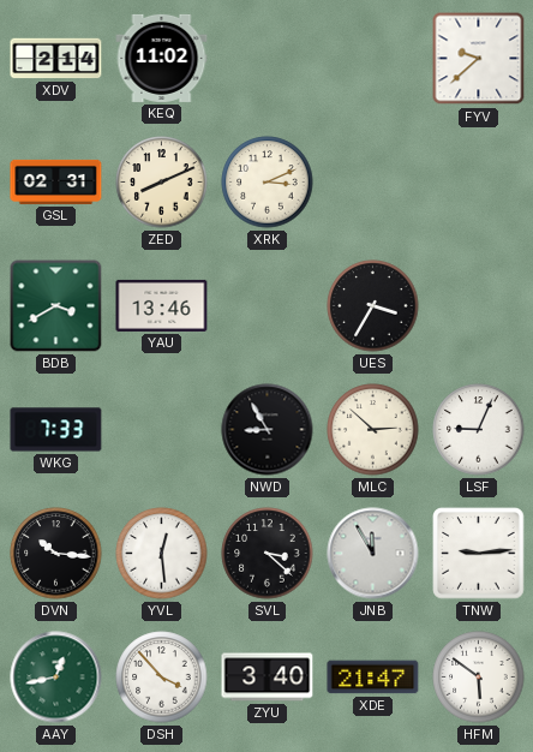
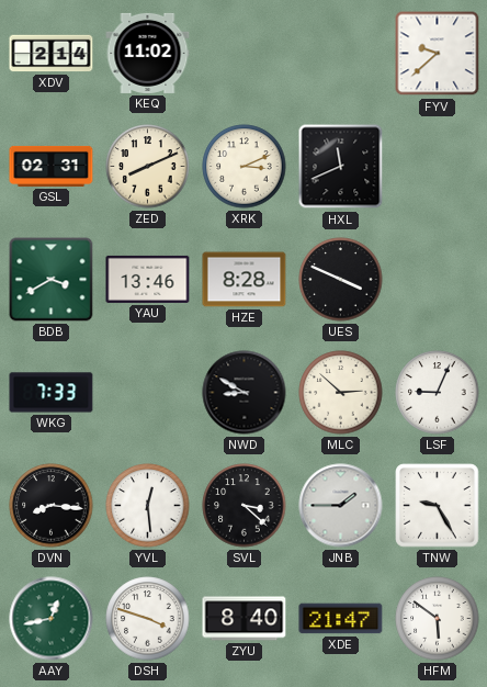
HXL: none -> 11:41
HZE: none -> 8:28
UES: 3:35 -> 3:49
NWD: 8:55 -> 8:50
DVN: 10:16 -> 8:16
JNB: 11:55 -> 1:45
TNW: 9:14 -> 9:25
DSH: 3:53 -> 3:48
ZYU: 3:40 -> 8:40
